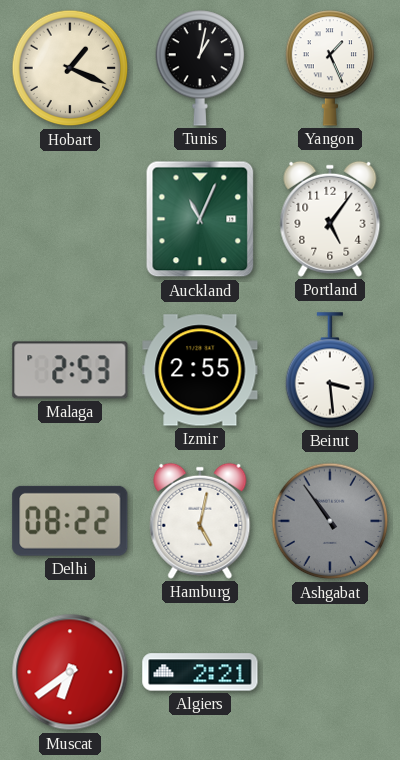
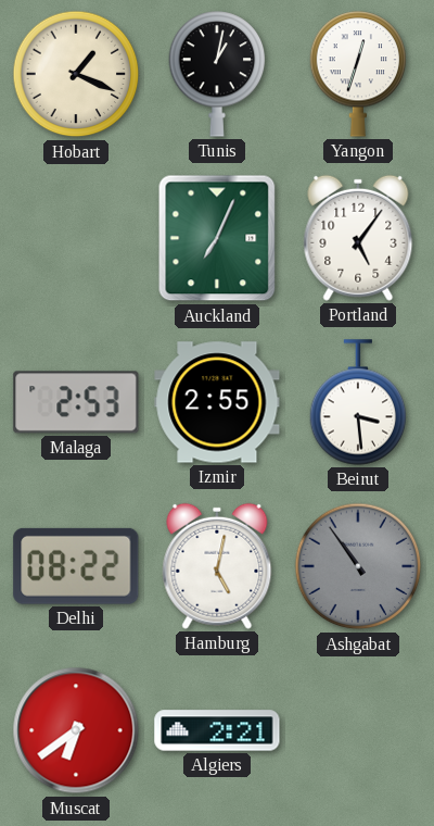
Yangon: 1:26 -> 12:33
Auckland: 11:04 -> 7:04
